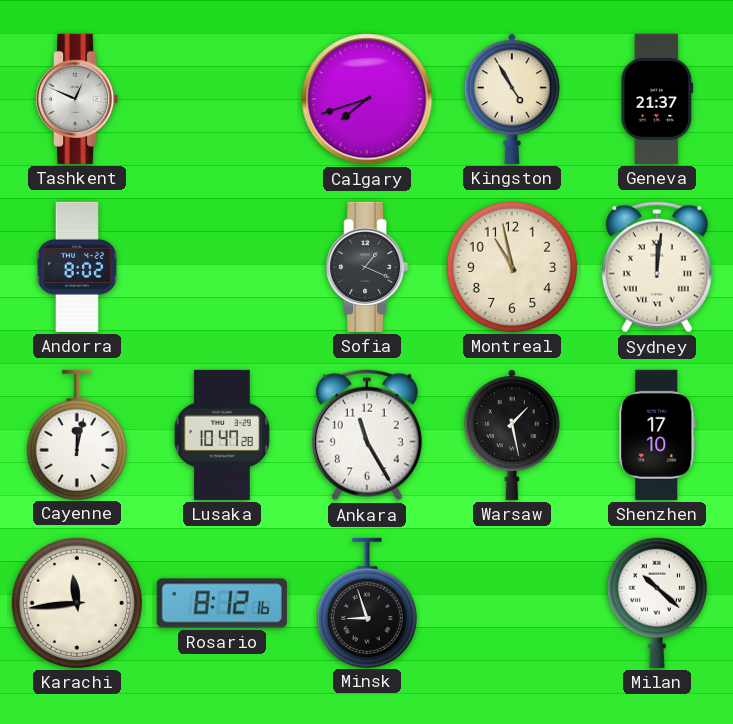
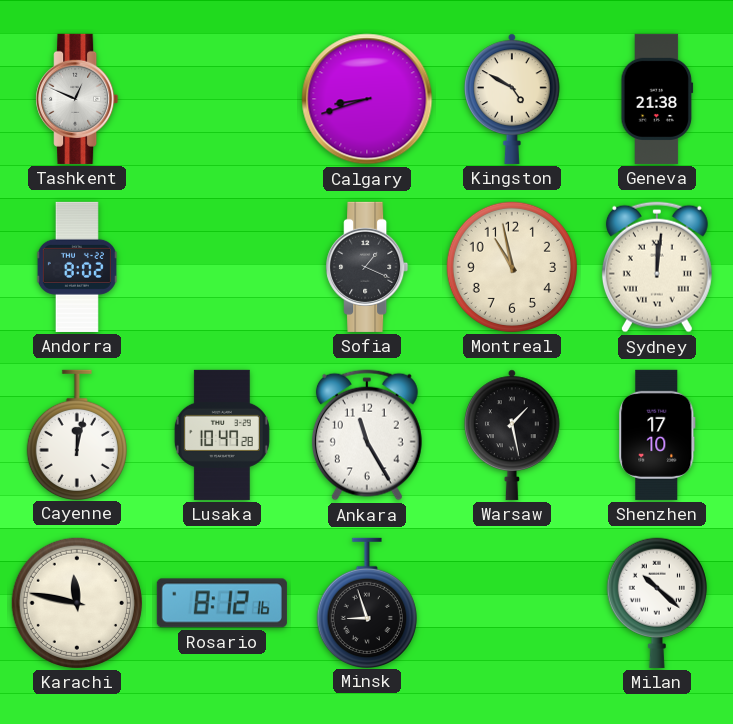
Calgary: 7:42 -> 8:42
Kingston: 4:55 -> 4:50
Geneva: 21:37 -> 21:38
Karachi: 11:44 -> 11:47
